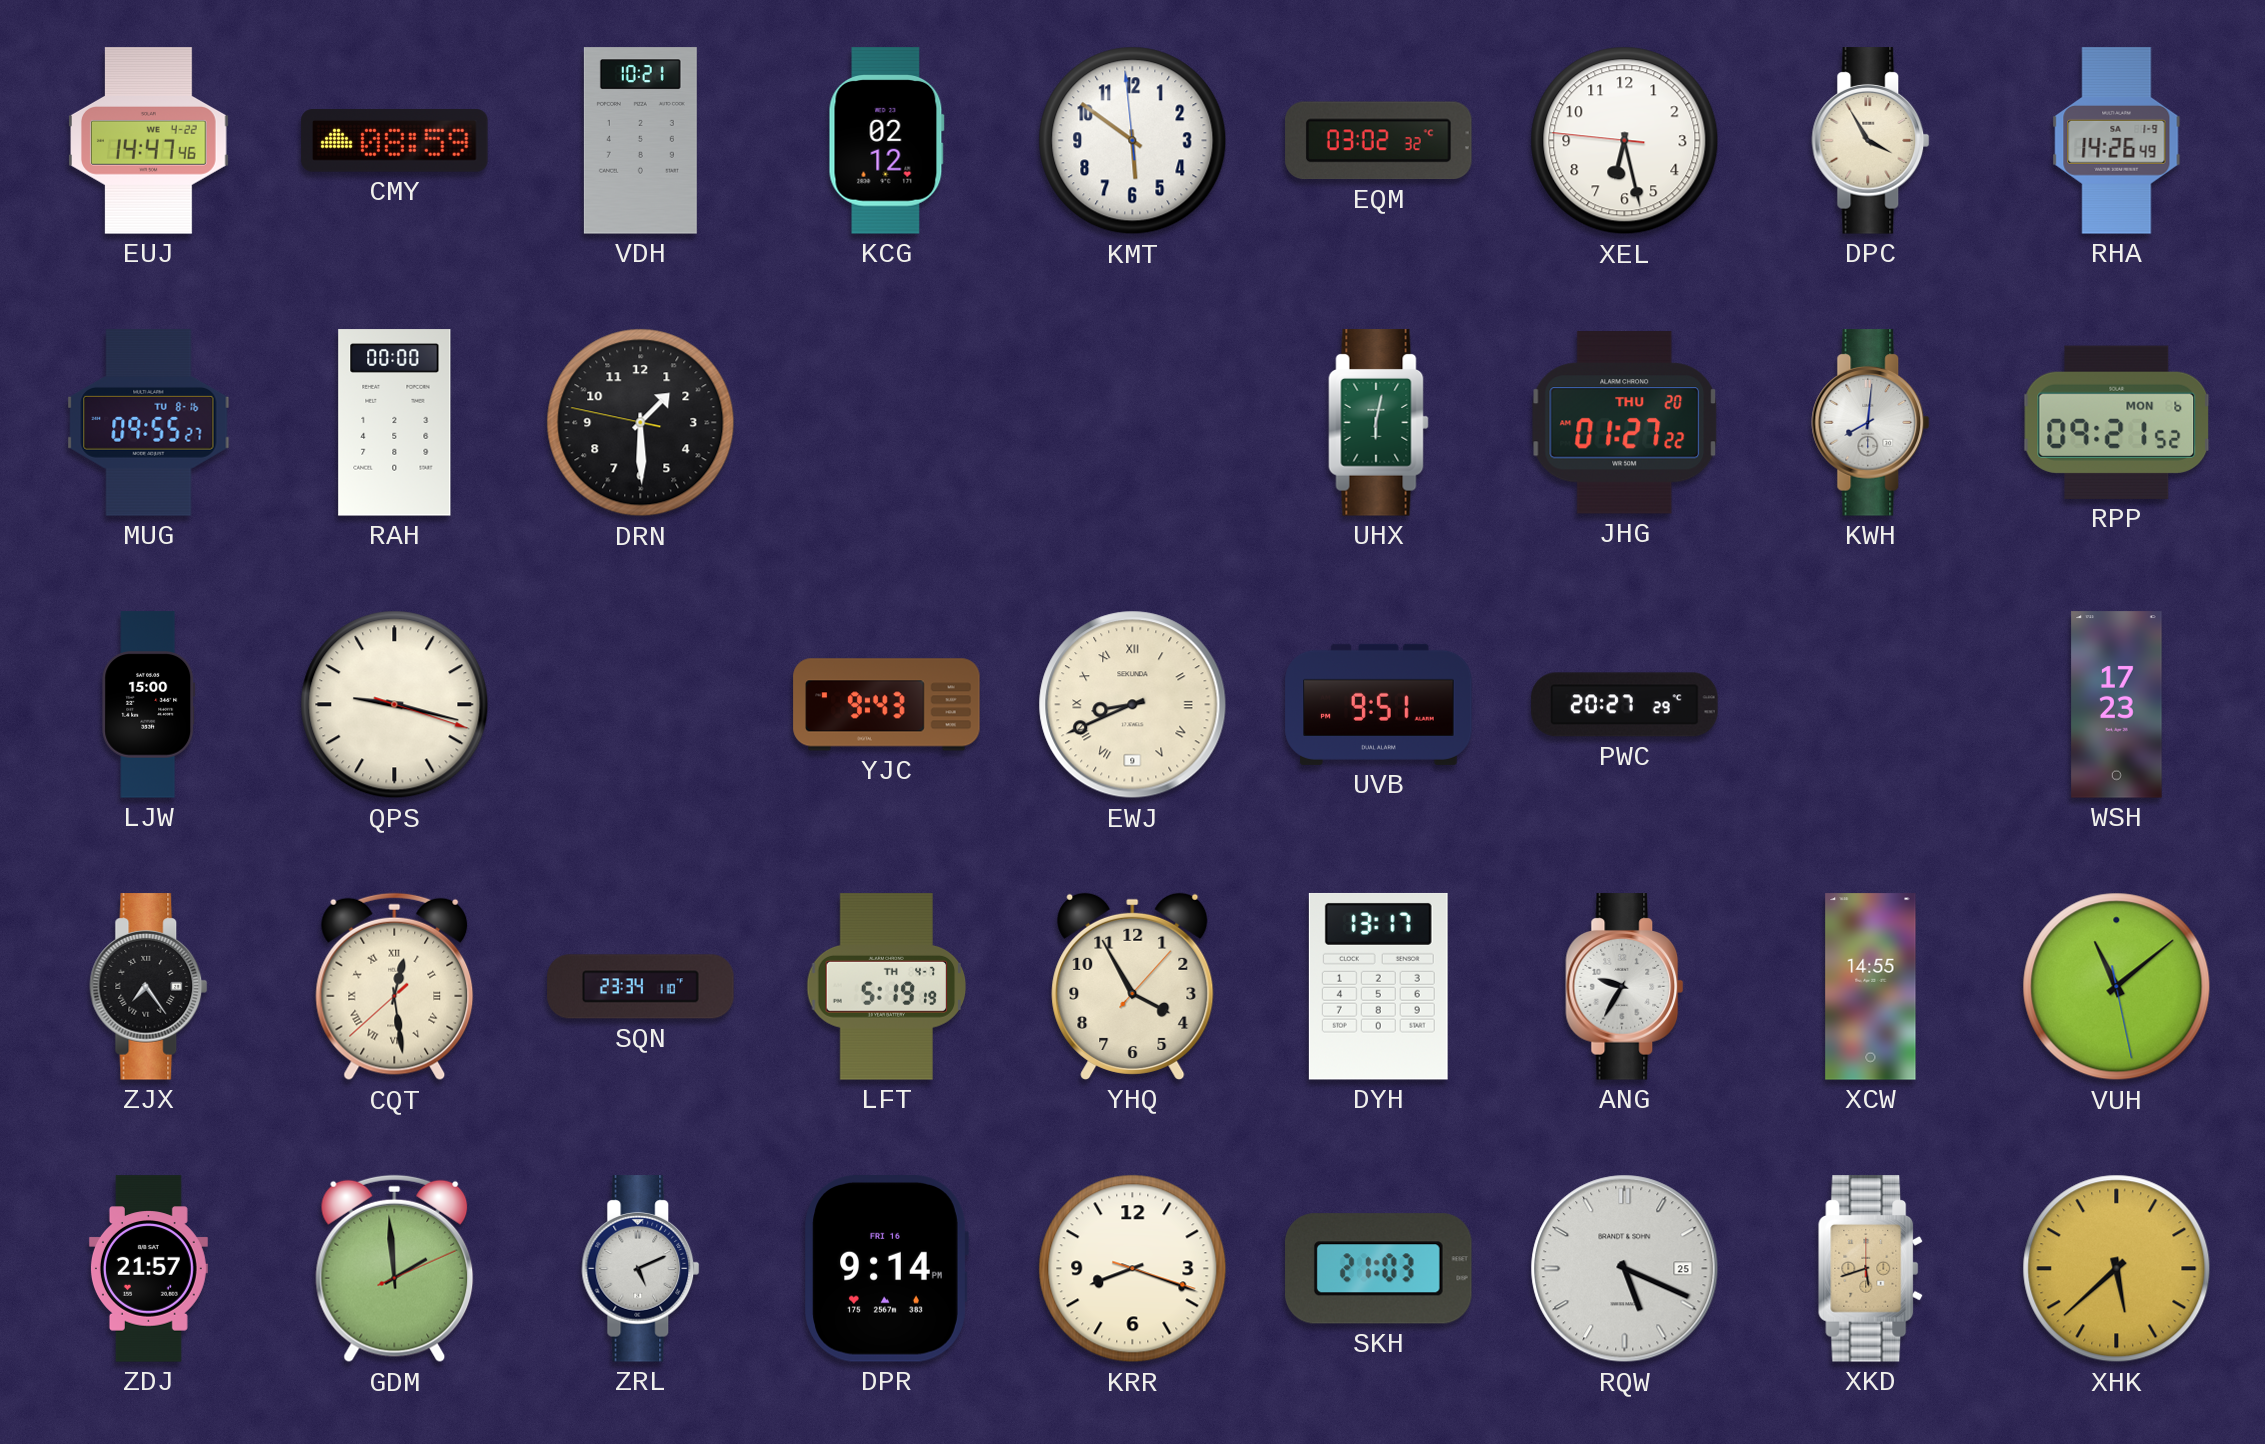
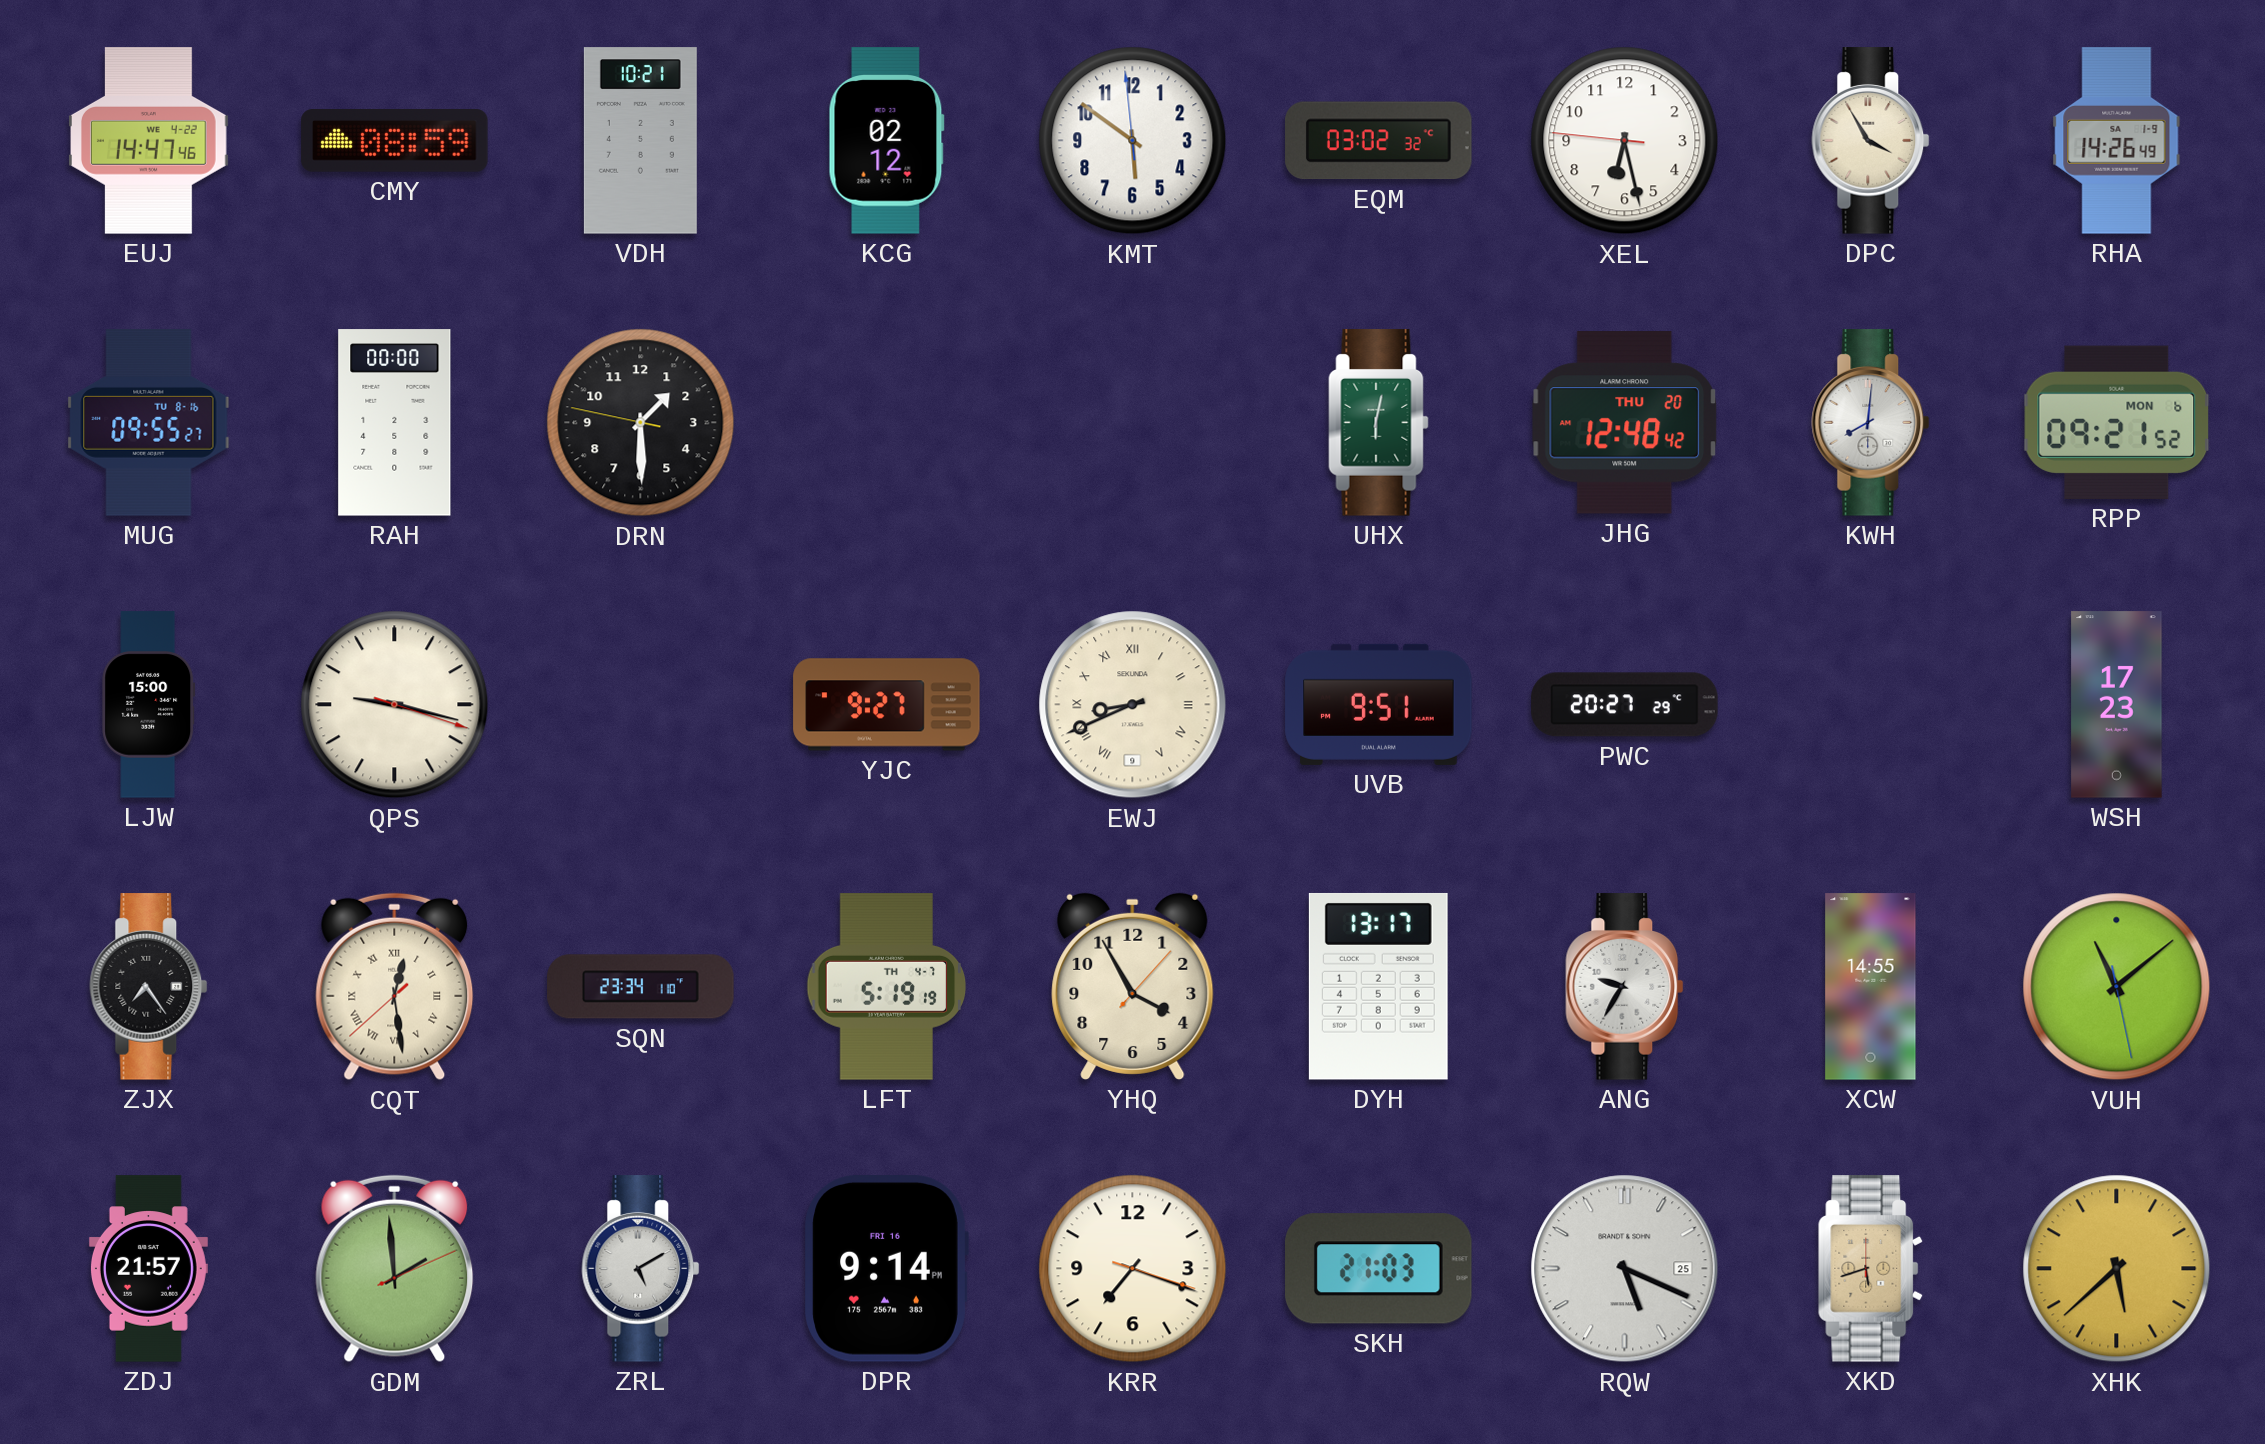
JHG: 01:27 -> 12:48
YJC: 9:43 -> 9:27
ZRL: 5:11 -> 5:10
KRR: 8:18 -> 7:18
